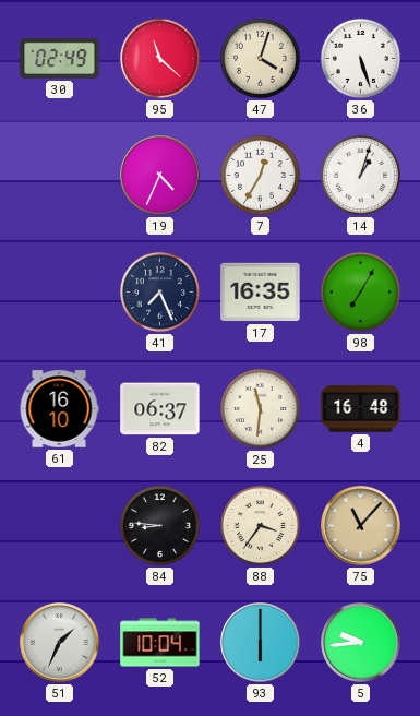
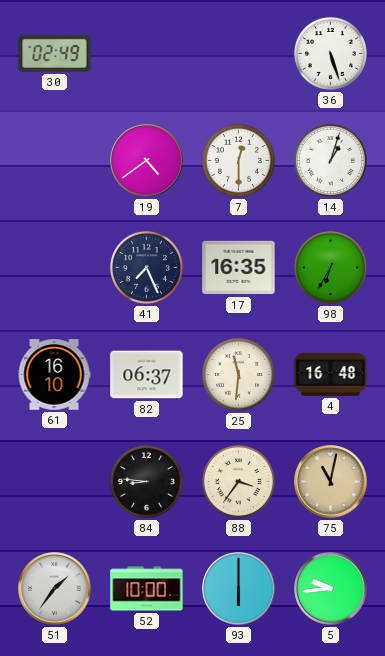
95: 11:22 -> none
47: 4:03 -> none
19: 4:34 -> 4:39
7: 12:35 -> 12:30
98: 7:05 -> 6:35
75: 11:07 -> 11:02
51: 1:34 -> 1:36
52: 10:04 -> 10:00
